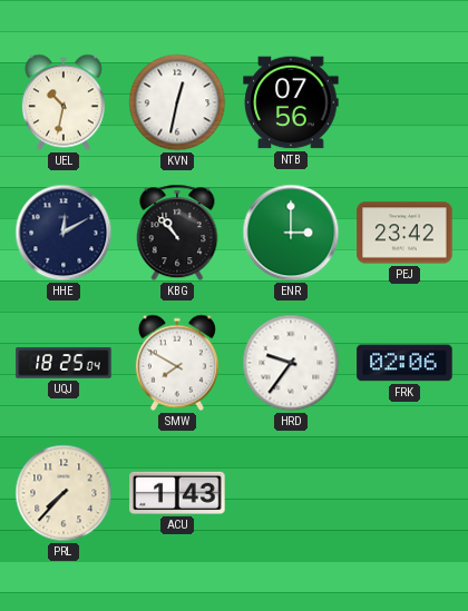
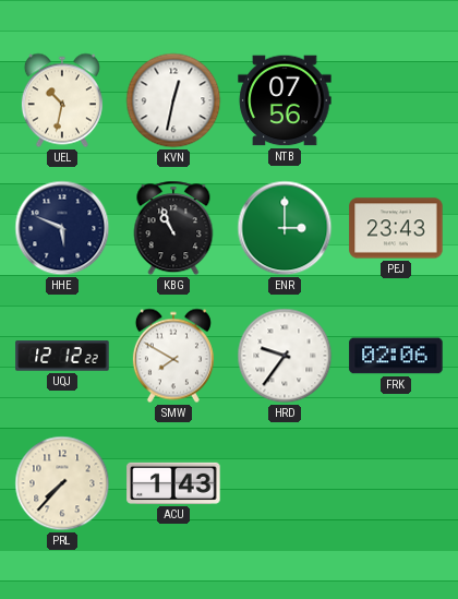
HHE: 12:10 -> 5:49
KBG: 10:53 -> 10:56
PEJ: 23:42 -> 23:43
UQJ: 18:25 -> 12:12
